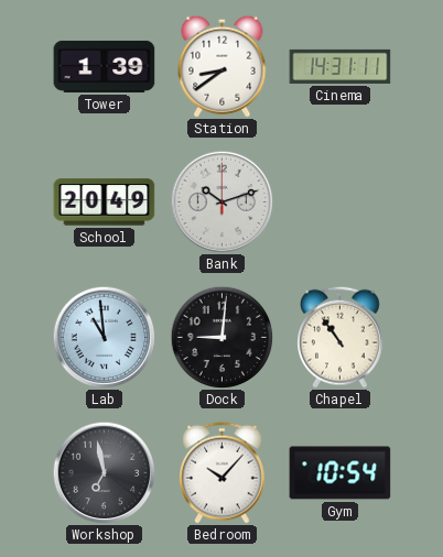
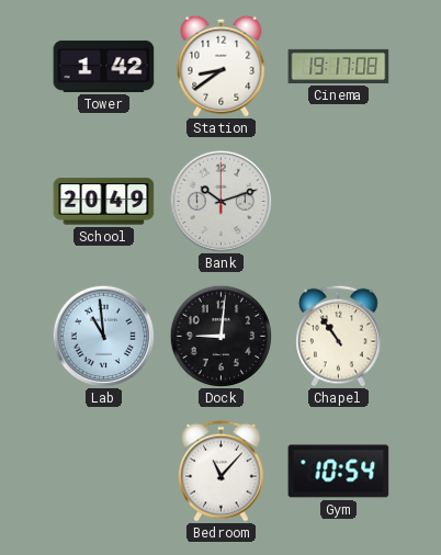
Tower: 1:39 -> 1:42
Cinema: 14:31 -> 19:17
Workshop: 6:58 -> none
Bedroom: 10:07 -> 11:07
